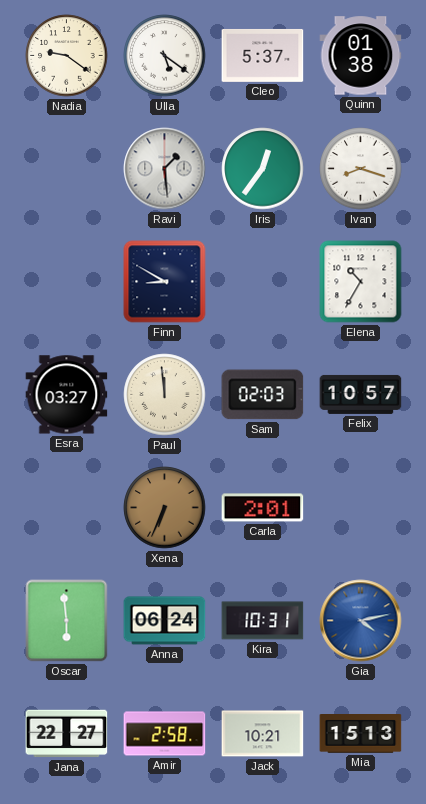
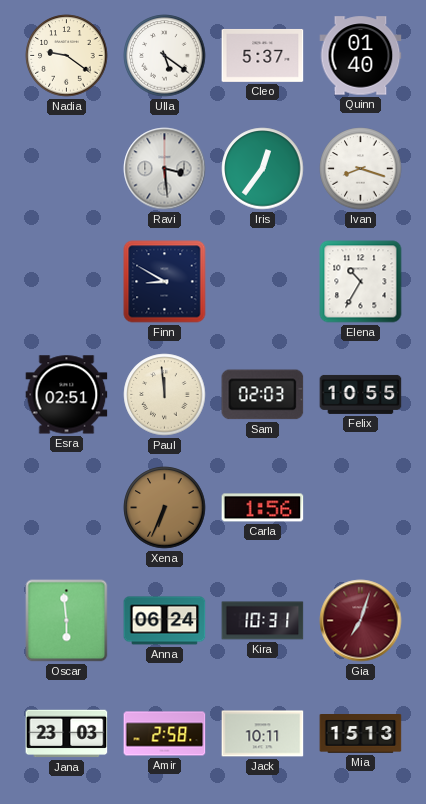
Quinn: 01:38 -> 01:40
Ravi: 1:29 -> 3:29
Esra: 03:27 -> 02:51
Felix: 10:57 -> 10:55
Carla: 2:01 -> 1:56
Gia: 4:13 -> 7:03
Gia dial: blue -> burgundy
Jana: 22:27 -> 23:03
Jack: 10:21 -> 10:11
